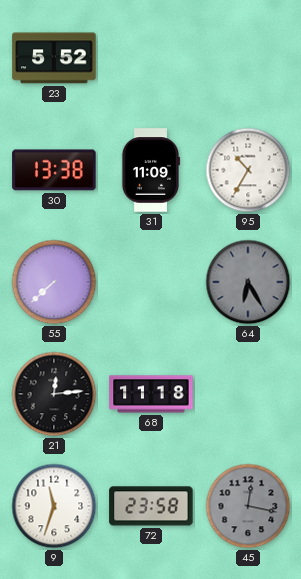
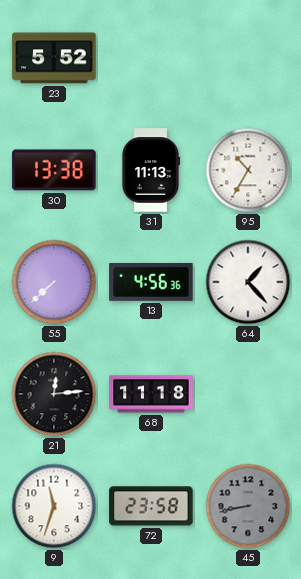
31: 11:09 -> 11:13
13: none -> 4:56
64: 6:25 -> 1:23
64 dial: grey -> white
45: 12:17 -> 8:43
